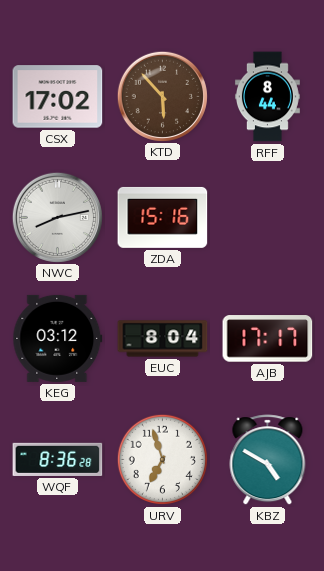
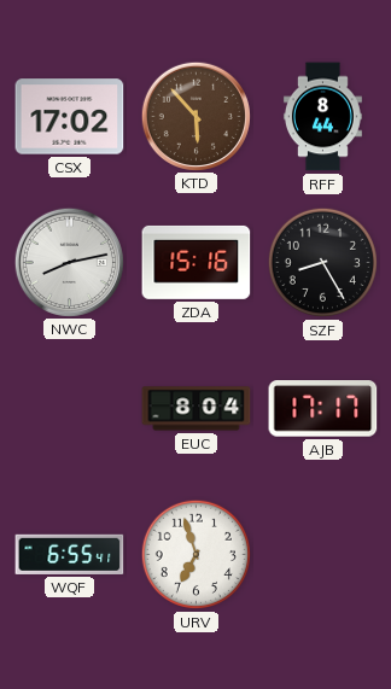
SZF: none -> 8:25
KEG: 03:12 -> none
WQF: 8:36 -> 6:55
KBZ: 4:50 -> none
